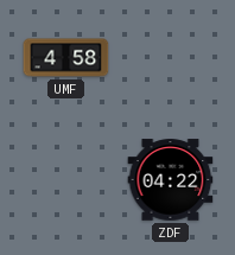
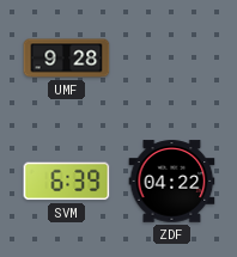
UMF: 4:58 -> 9:28
SVM: none -> 6:39
